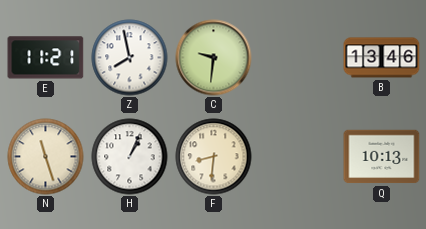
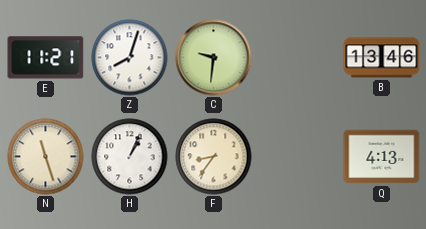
Z: 7:58 -> 8:03
F: 8:31 -> 8:36
Q: 10:13 -> 4:13
